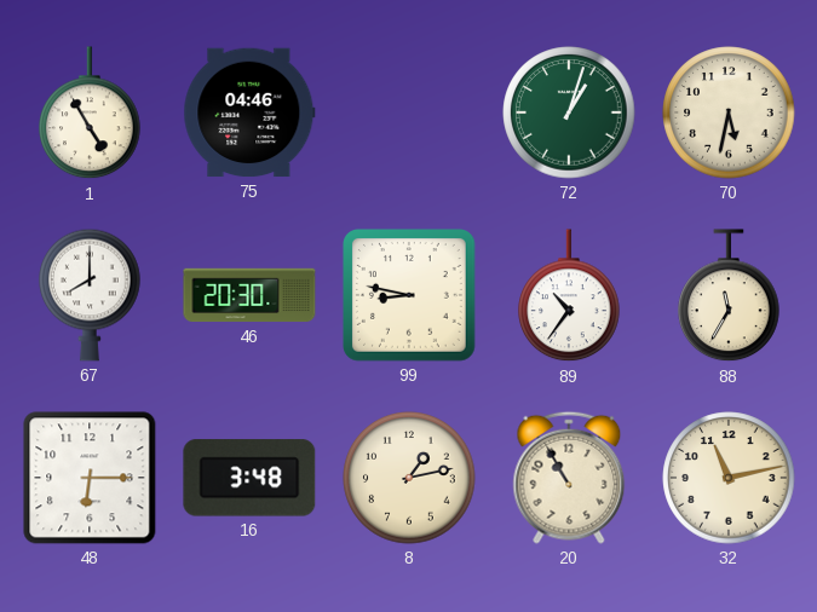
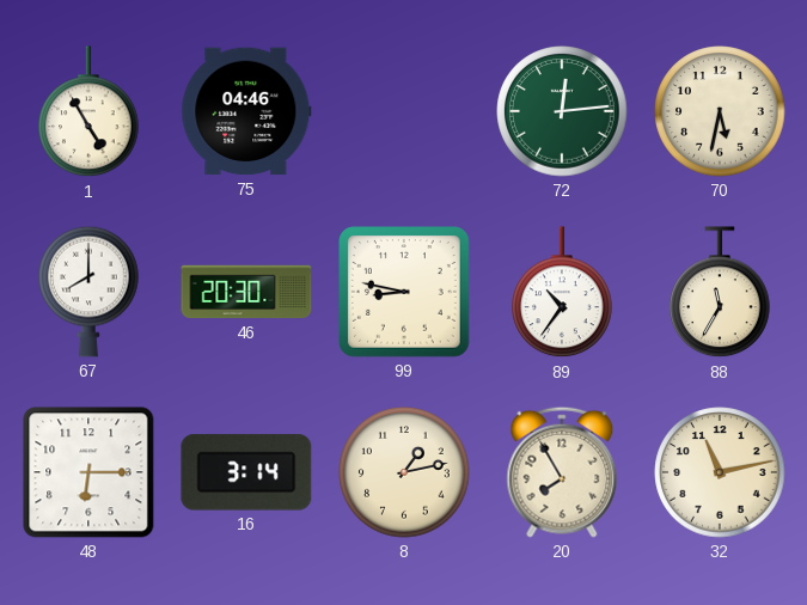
72: 1:03 -> 12:14
16: 3:48 -> 3:14
20: 10:55 -> 7:55
